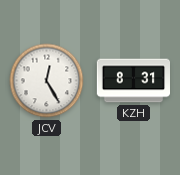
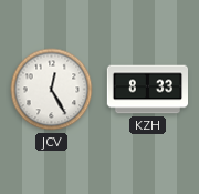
KZH: 8:31 -> 8:33
